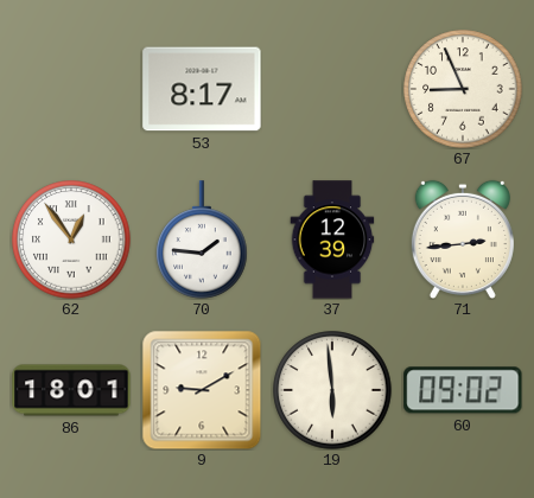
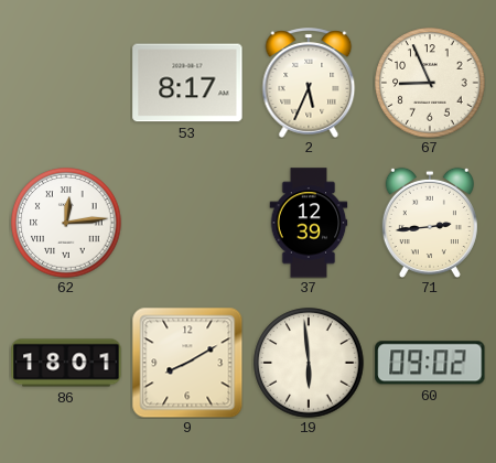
2: none -> 5:34
62: 12:54 -> 12:14
70: 1:46 -> none
9: 9:10 -> 8:10
